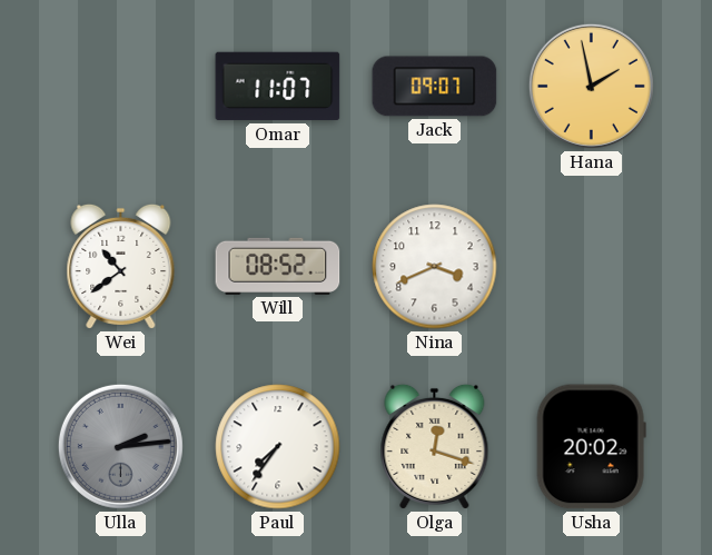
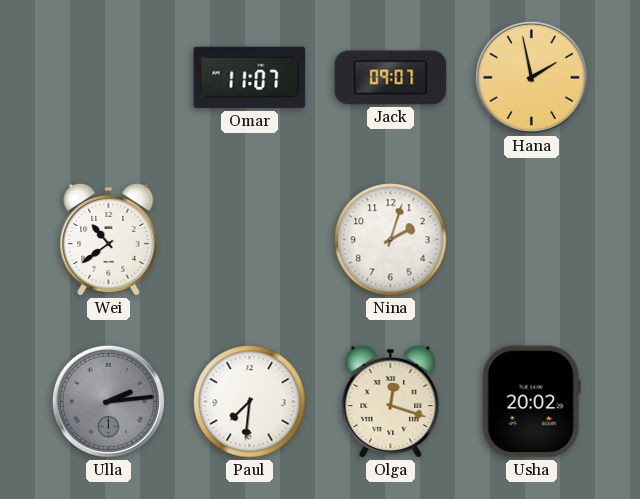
Will: 08:52 -> none
Nina: 3:41 -> 2:03
Paul: 7:36 -> 7:31
